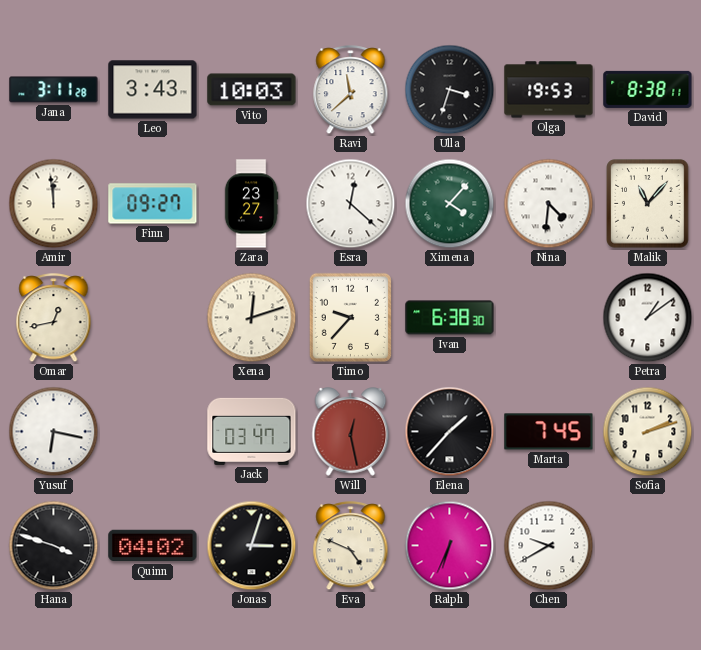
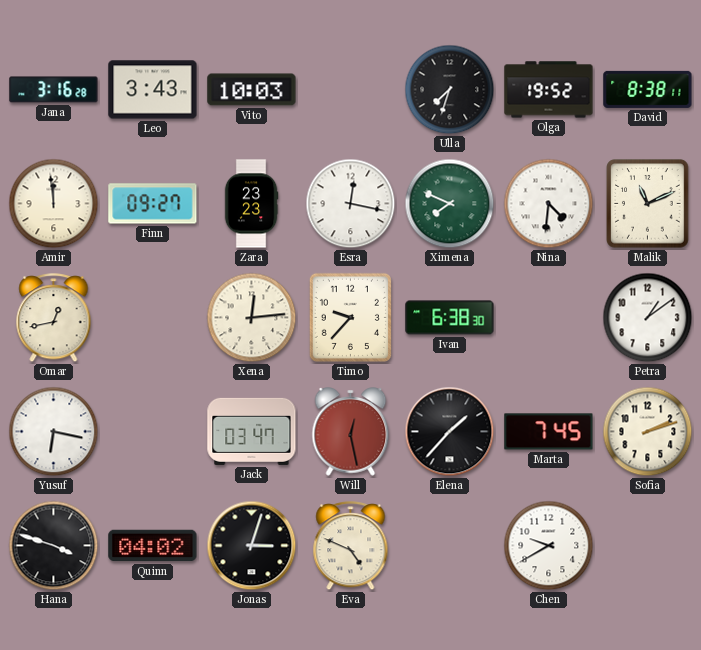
Jana: 3:11 -> 3:16
Ravi: 11:38 -> none
Ulla: 3:33 -> 7:33
Olga: 19:53 -> 19:52
Zara: 23:27 -> 23:23
Esra: 12:22 -> 12:17
Ximena: 4:07 -> 7:49
Malik: 11:07 -> 11:11
Xena: 12:12 -> 12:14
Ralph: 6:34 -> none
